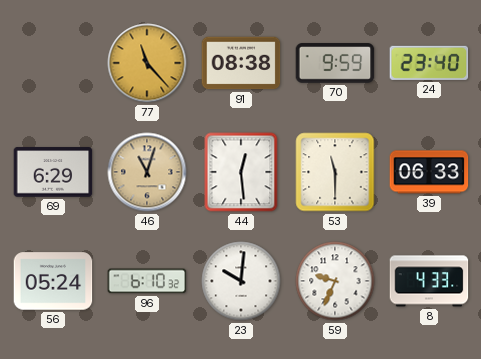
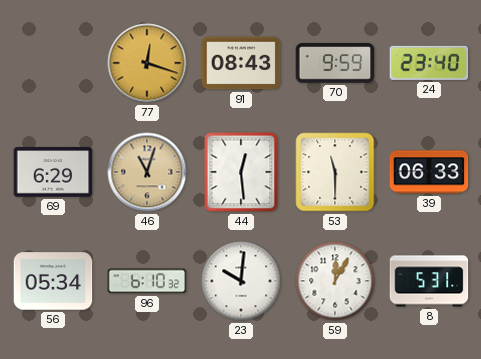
77: 11:23 -> 12:18
91: 08:38 -> 08:43
56: 05:24 -> 05:34
59: 9:34 -> 12:05
8: 4:33 -> 5:31
